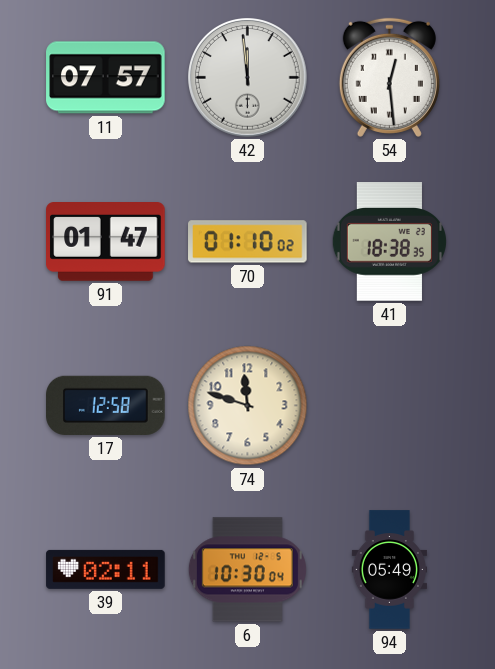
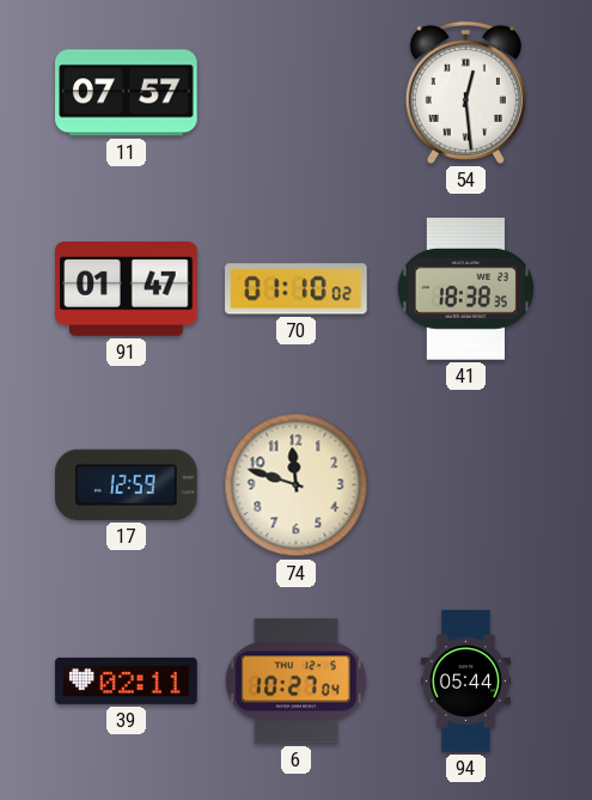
42: 11:59 -> none
17: 12:58 -> 12:59
6: 10:30 -> 10:27
94: 05:49 -> 05:44
